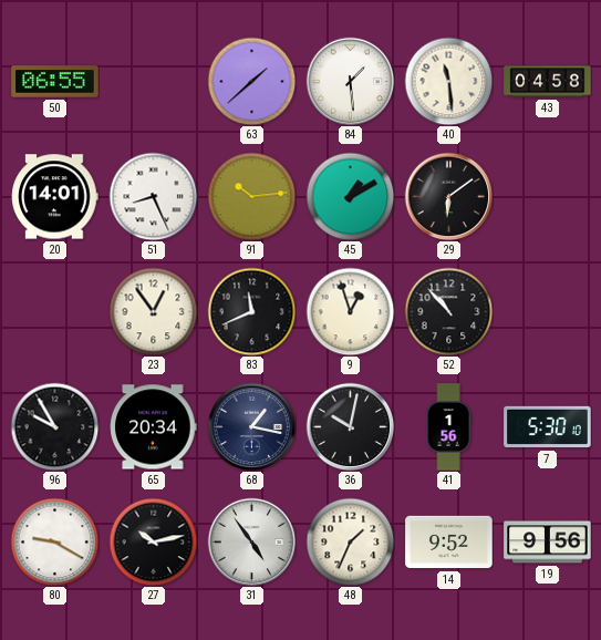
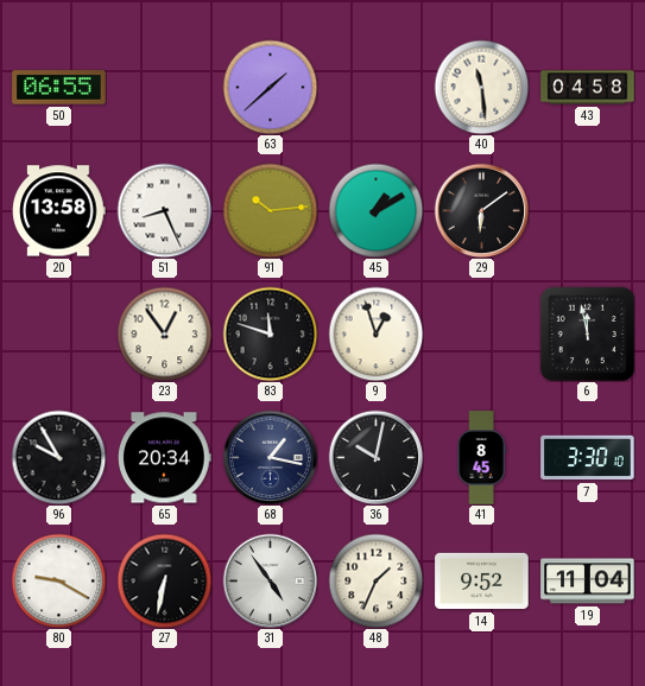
84: 1:29 -> none
20: 14:01 -> 13:58
83: 11:41 -> 11:48
52: 10:53 -> none
6: none -> 11:58
41: 1:56 -> 8:45
7: 5:30 -> 3:30
27: 10:13 -> 6:32
19: 9:56 -> 11:04
